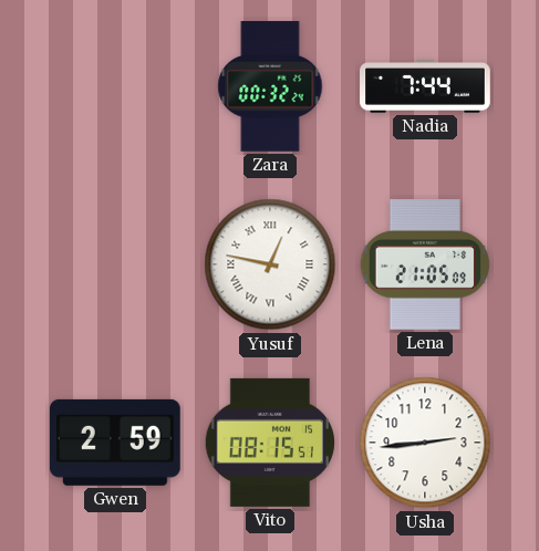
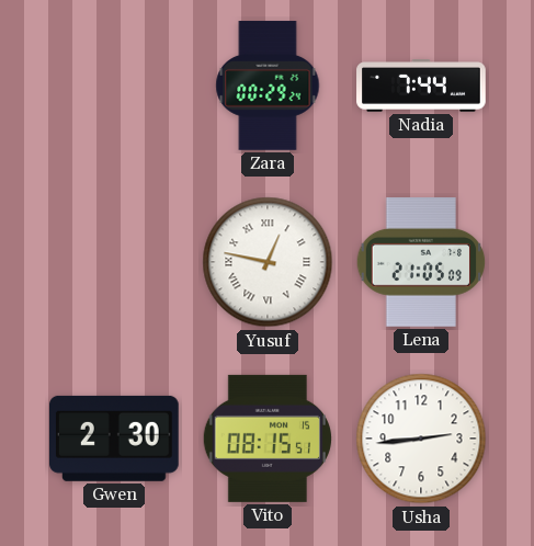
Zara: 00:32 -> 00:29
Gwen: 2:59 -> 2:30
